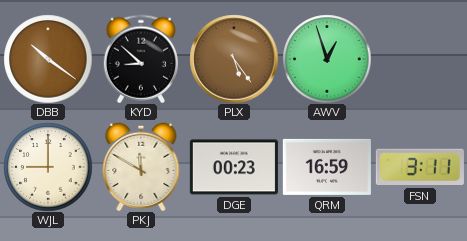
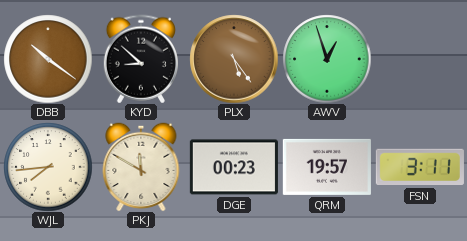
WJL: 9:00 -> 7:44
QRM: 16:59 -> 19:57
